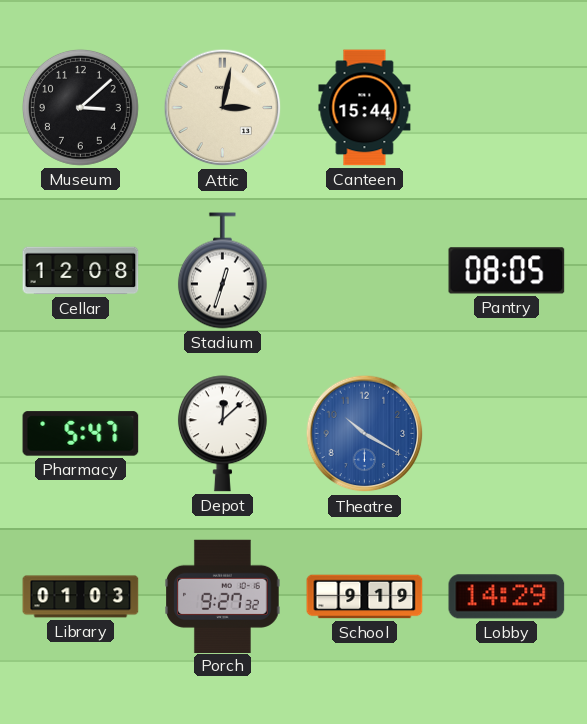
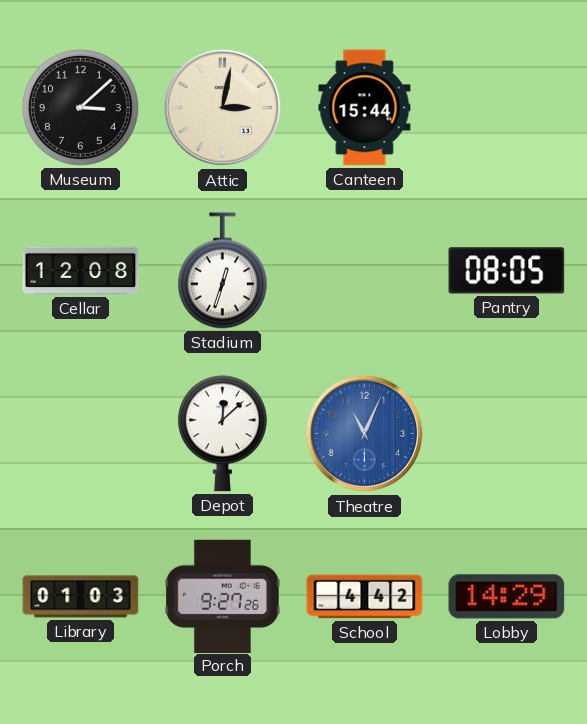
Pharmacy: 5:47 -> none
Theatre: 10:20 -> 11:04
Porch: 9:27:32 -> 9:27:26
School: 9:19 -> 4:42
